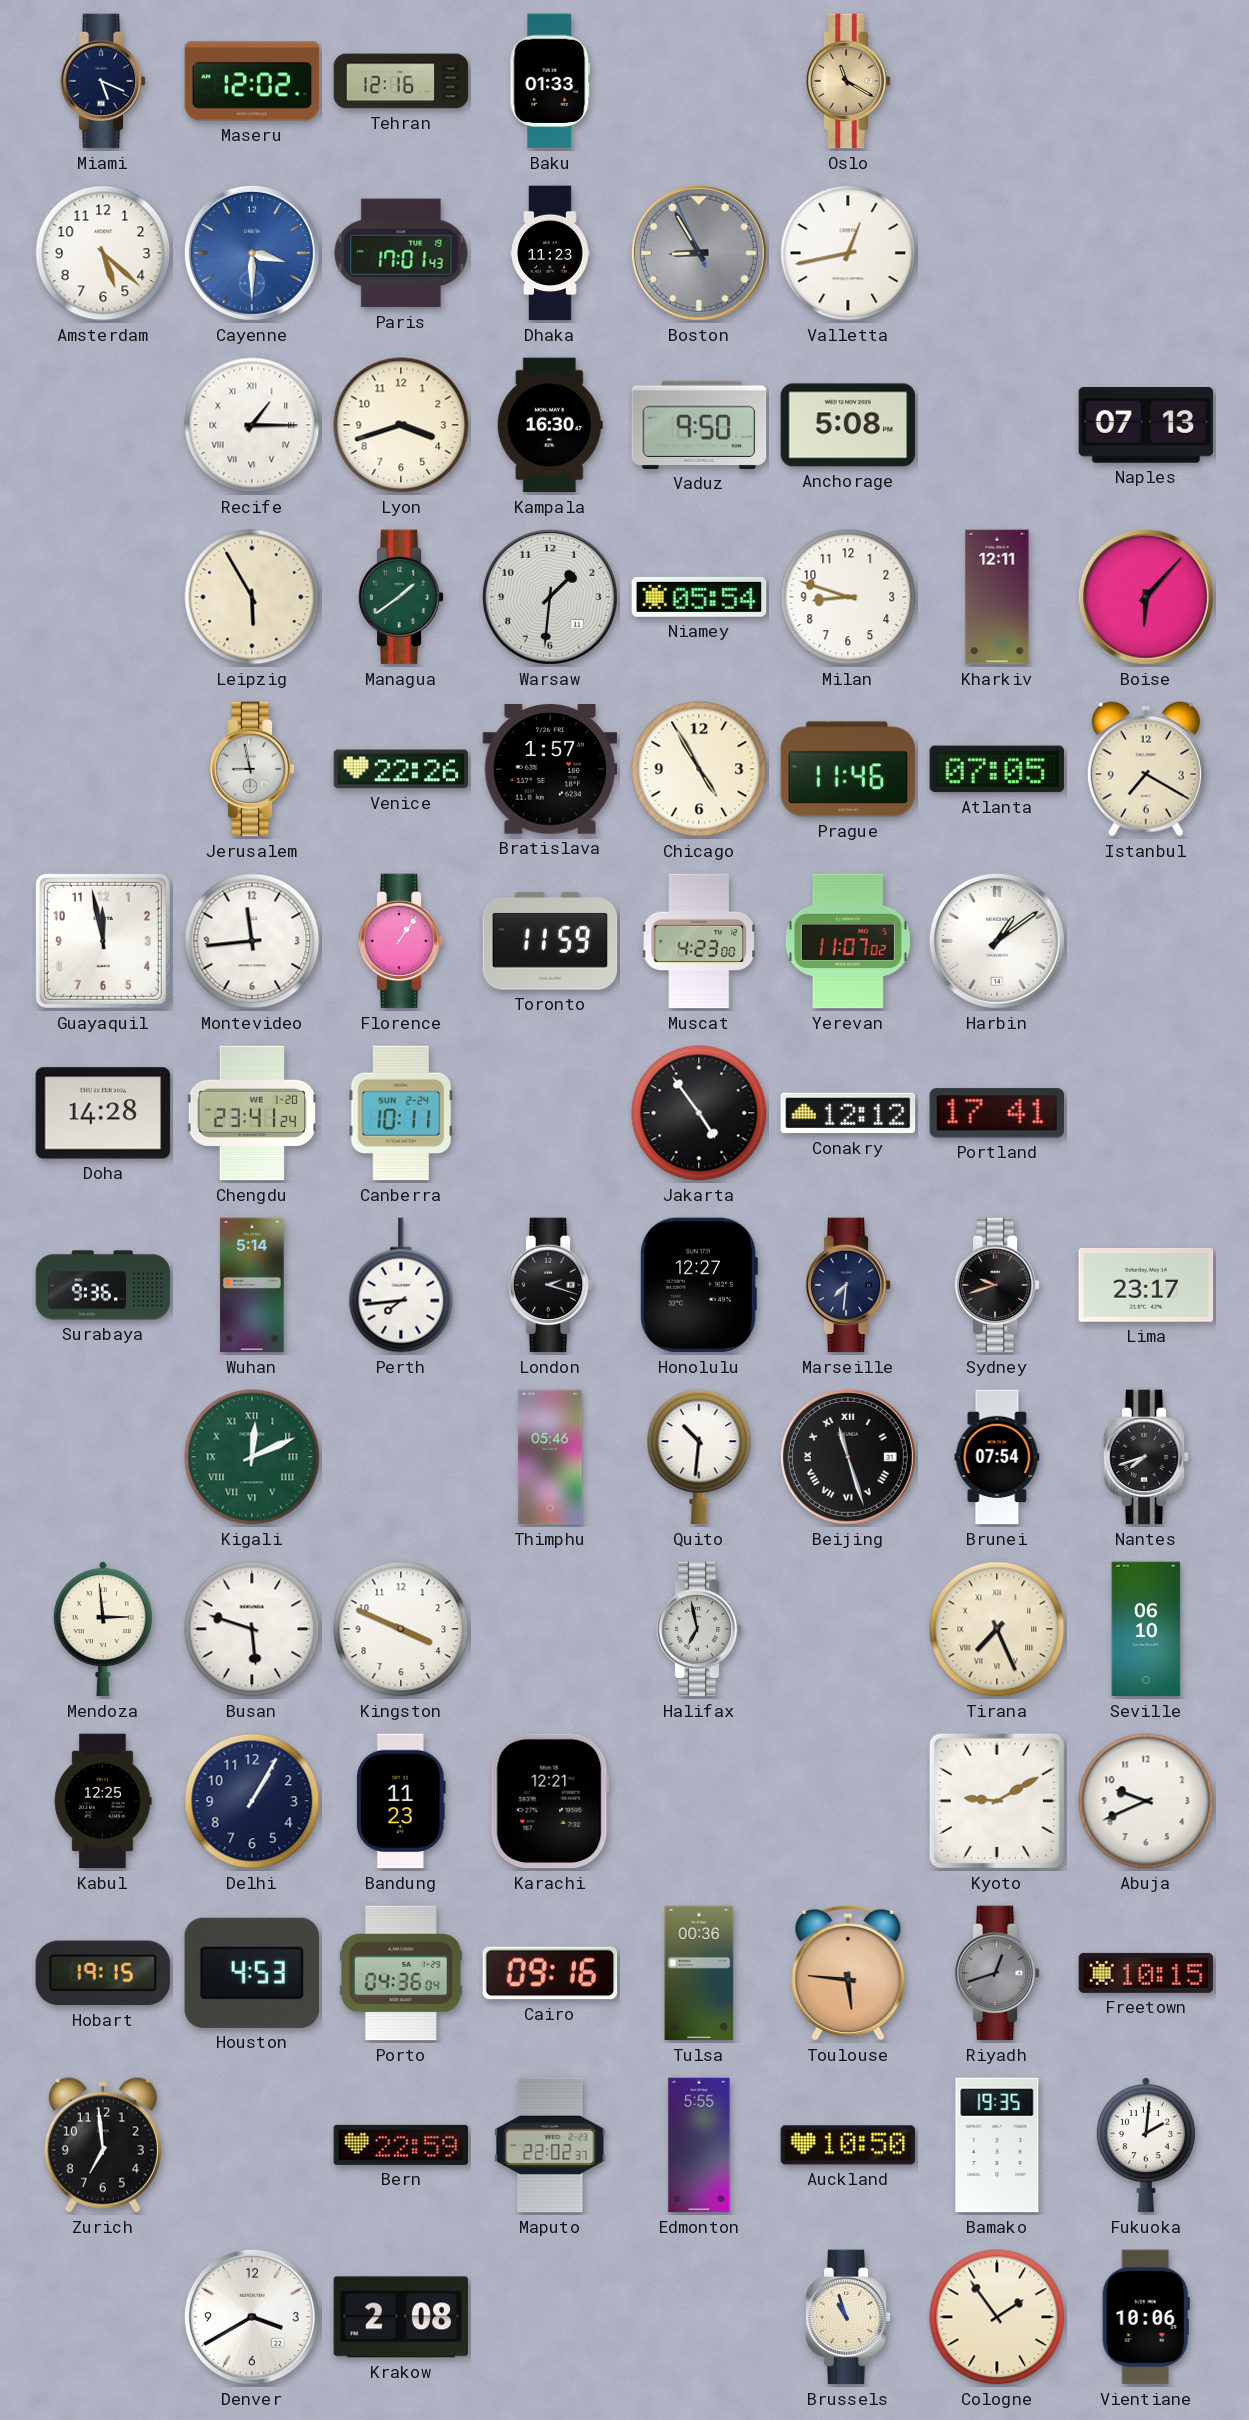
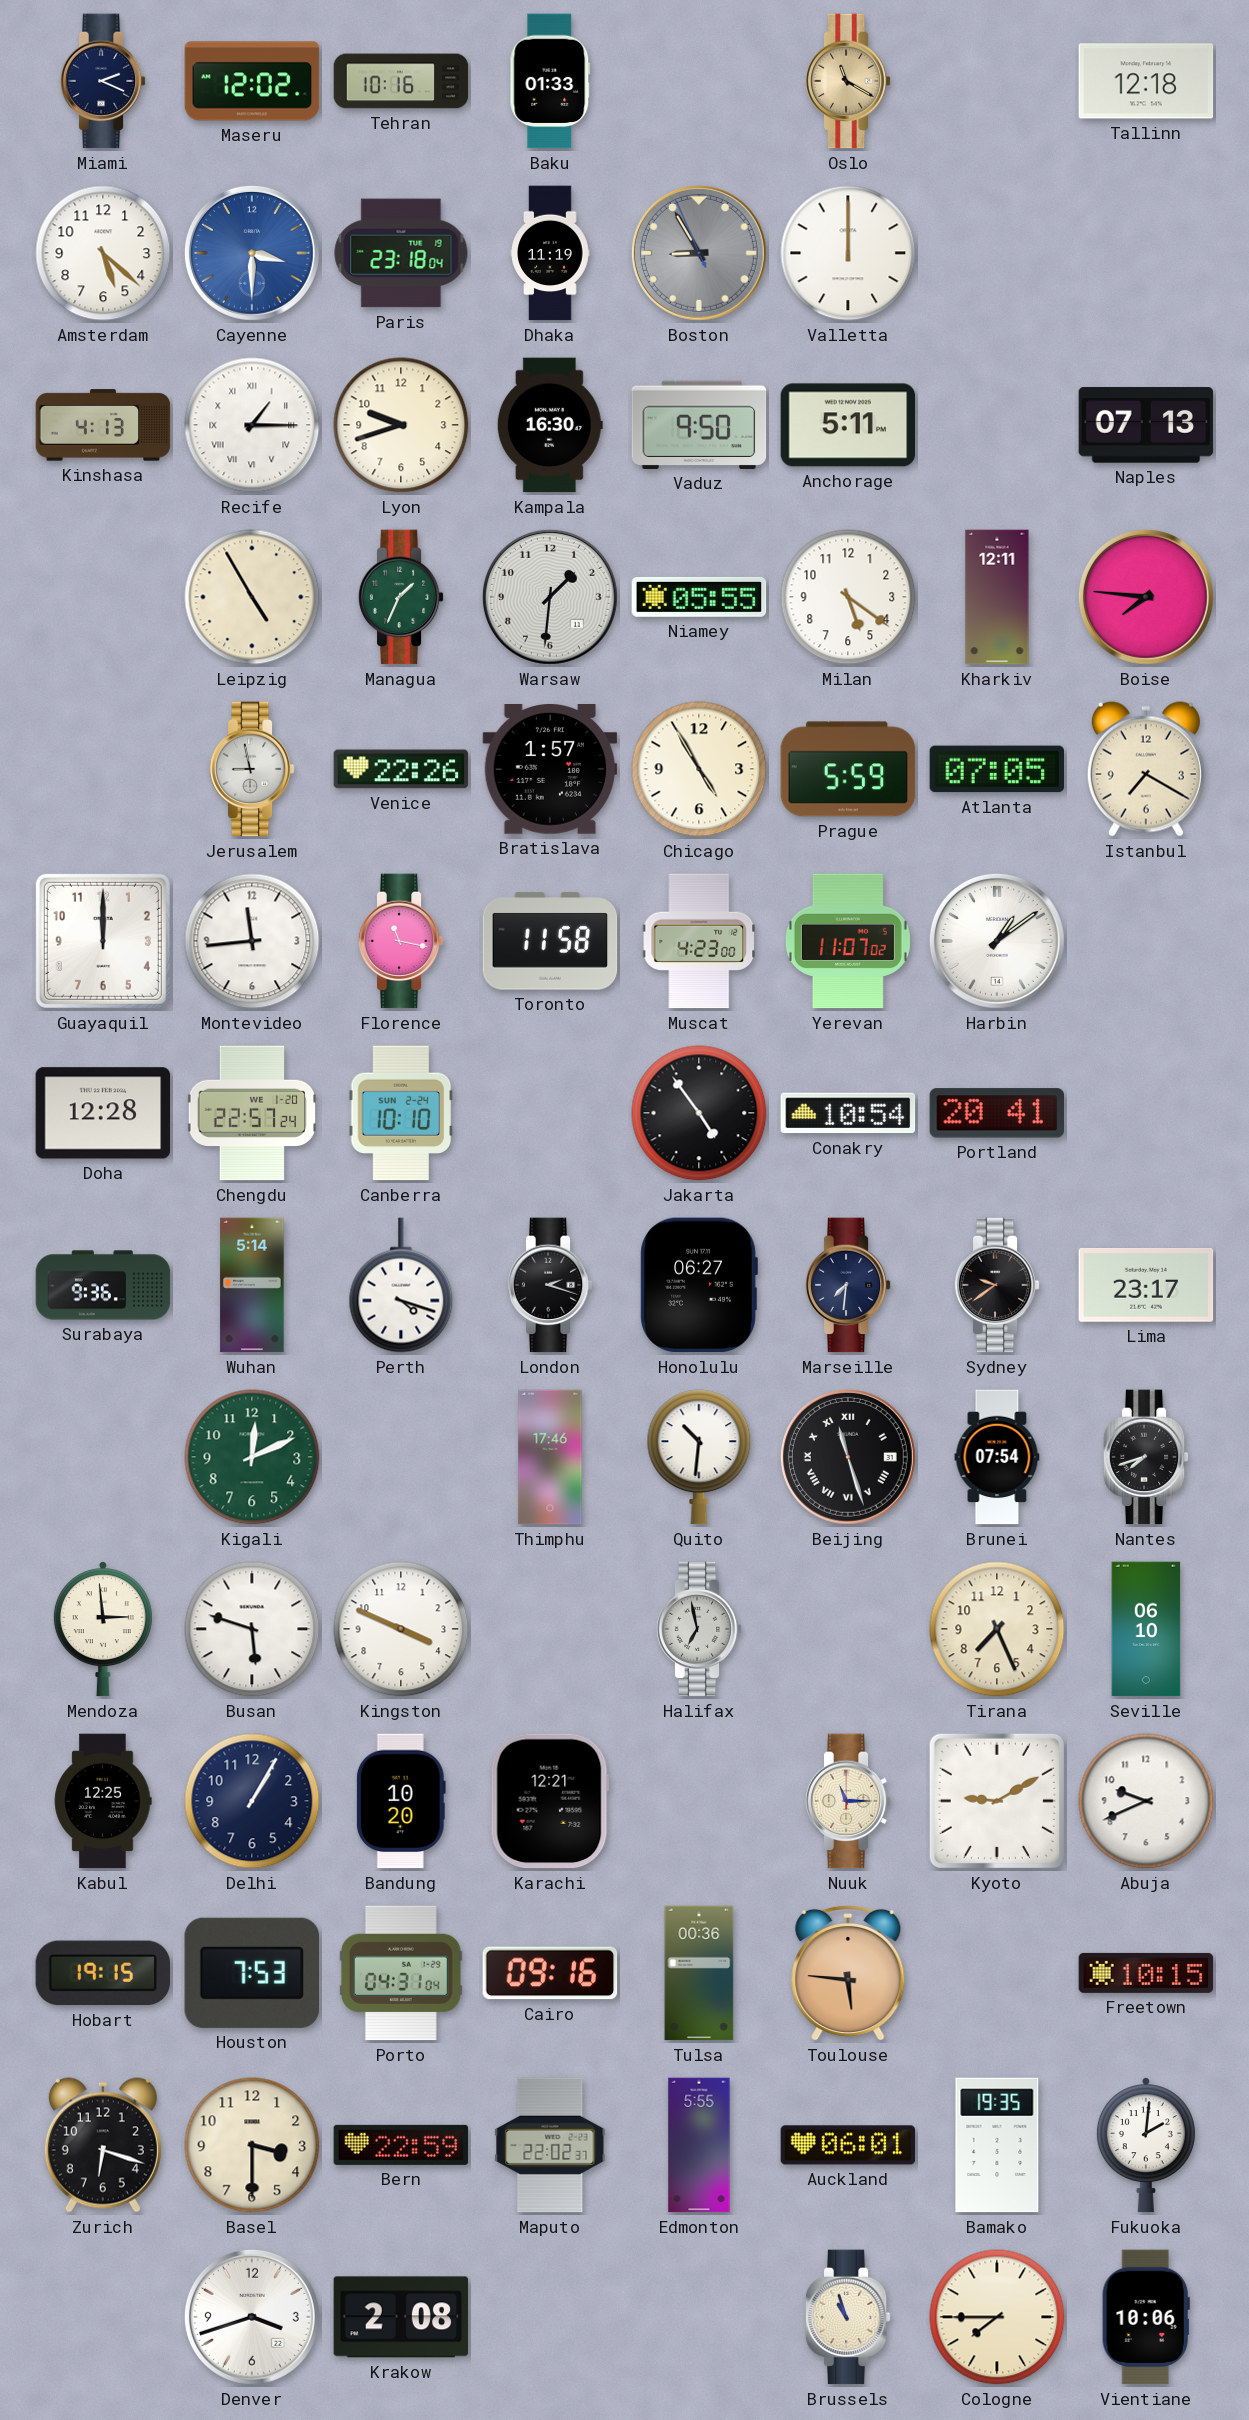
Miami: 5:19 -> 2:19
Tehran: 12:16 -> 10:16
Tallinn: none -> 12:18
Paris: 17:01 -> 23:18
Dhaka: 11:23 -> 11:19
Valletta: 12:43 -> 12:00
Kinshasa: none -> 4:13
Lyon: 3:42 -> 9:42
Anchorage: 5:08 -> 5:11
Leipzig: 5:55 -> 4:55
Managua: 1:39 -> 1:34
Niamey: 05:54 -> 05:55
Milan: 8:48 -> 5:21
Boise: 6:07 -> 7:46
Prague: 11:46 -> 5:59
Guayaquil: 11:58 -> 12:00
Florence: 1:06 -> 11:17
Toronto: 11:59 -> 11:58
Doha: 14:28 -> 12:28
Chengdu: 23:41 -> 22:57
Canberra: 10:11 -> 10:10
Conakry: 12:12 -> 10:54
Portland: 17:41 -> 20:41
Perth: 7:44 -> 4:18
Honolulu: 12:27 -> 06:27
Sydney: 9:42 -> 9:39
Kigali numerals: Roman -> Arabic
Thimphu: 05:46 -> 17:46
Tirana numerals: Roman -> Arabic
Bandung: 11:23 -> 10:20
Nuuk: none -> 11:15
Houston: 4:53 -> 7:53
Porto: 04:36 -> 04:31
Riyadh: 12:42 -> none
Zurich: 6:59 -> 6:18
Basel: none -> 3:30
Auckland: 10:50 -> 06:01
Denver: 3:40 -> 3:42
Cologne: 1:54 -> 7:45
